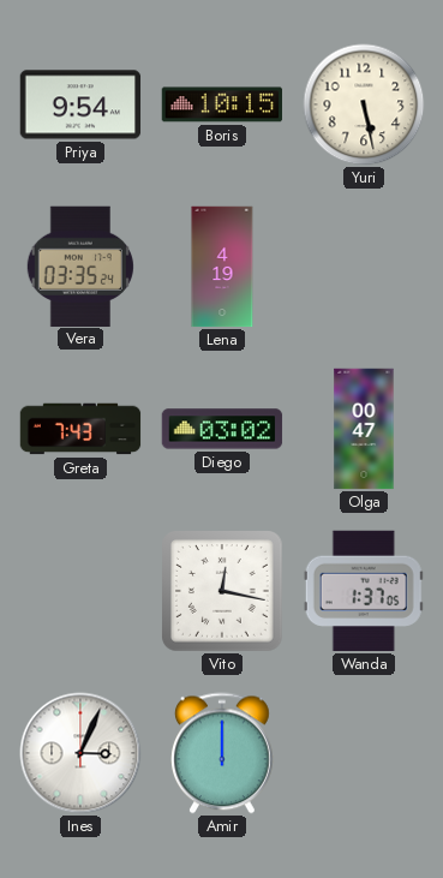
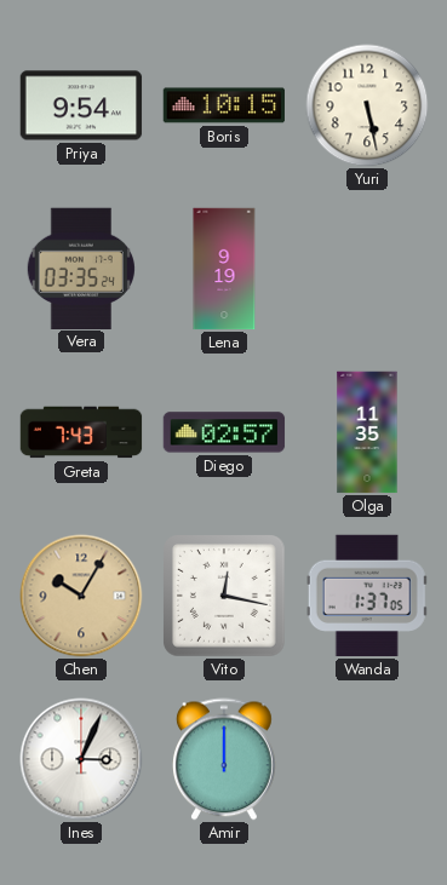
Lena: 4:19 -> 9:19
Diego: 03:02 -> 02:57
Olga: 00:47 -> 11:35
Chen: none -> 10:05
